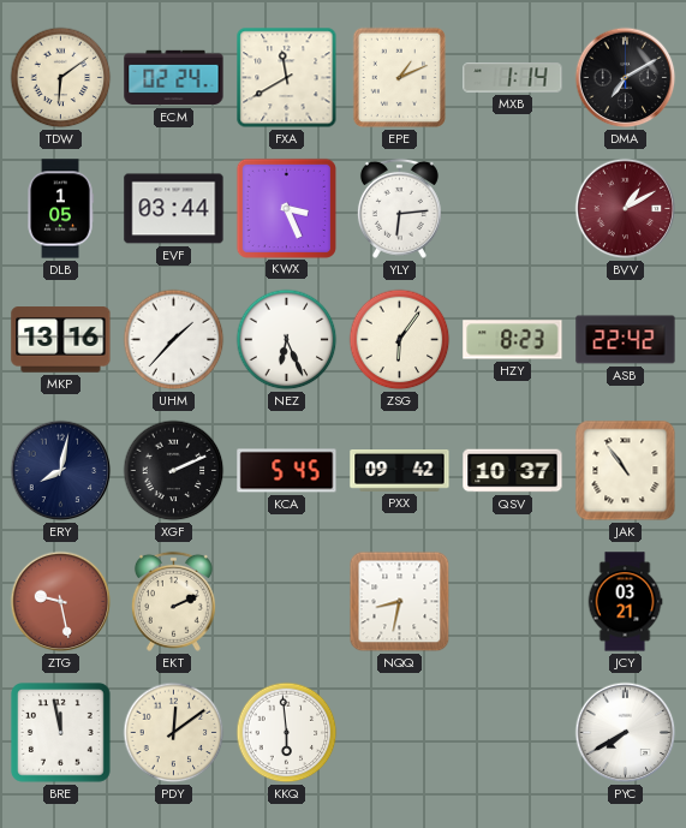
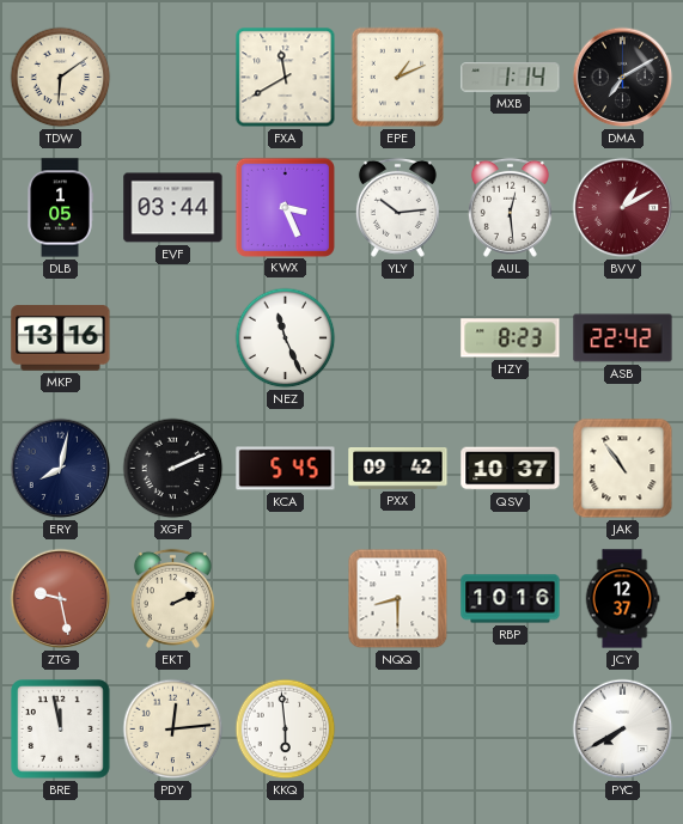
ECM: 02:24 -> none
YLY: 6:14 -> 10:14
AUL: none -> 12:29
UHM: 1:37 -> none
NEZ: 6:26 -> 11:26
ZSG: 6:06 -> none
NQQ: 8:32 -> 8:30
RBP: none -> 10:16
JCY: 03:21 -> 12:37
PDY: 12:09 -> 12:14
